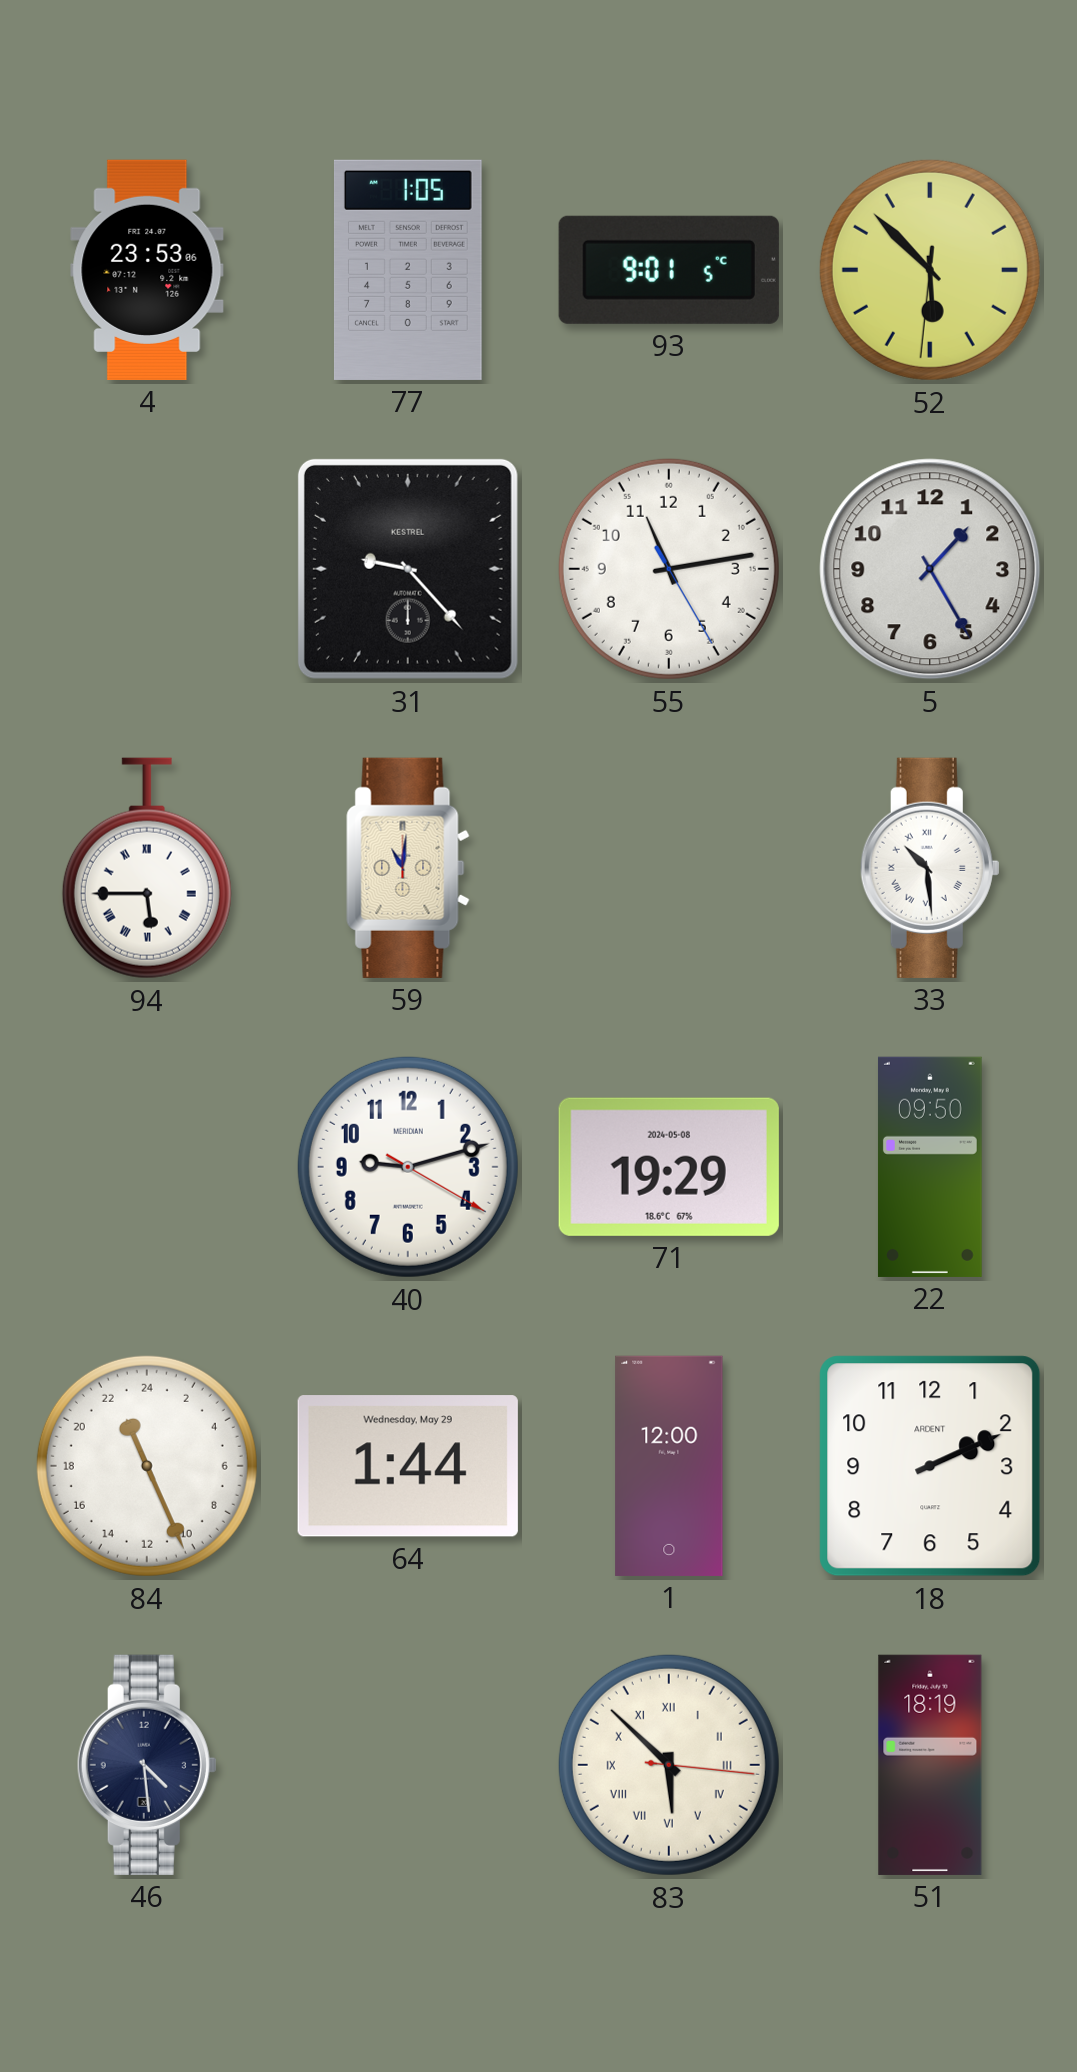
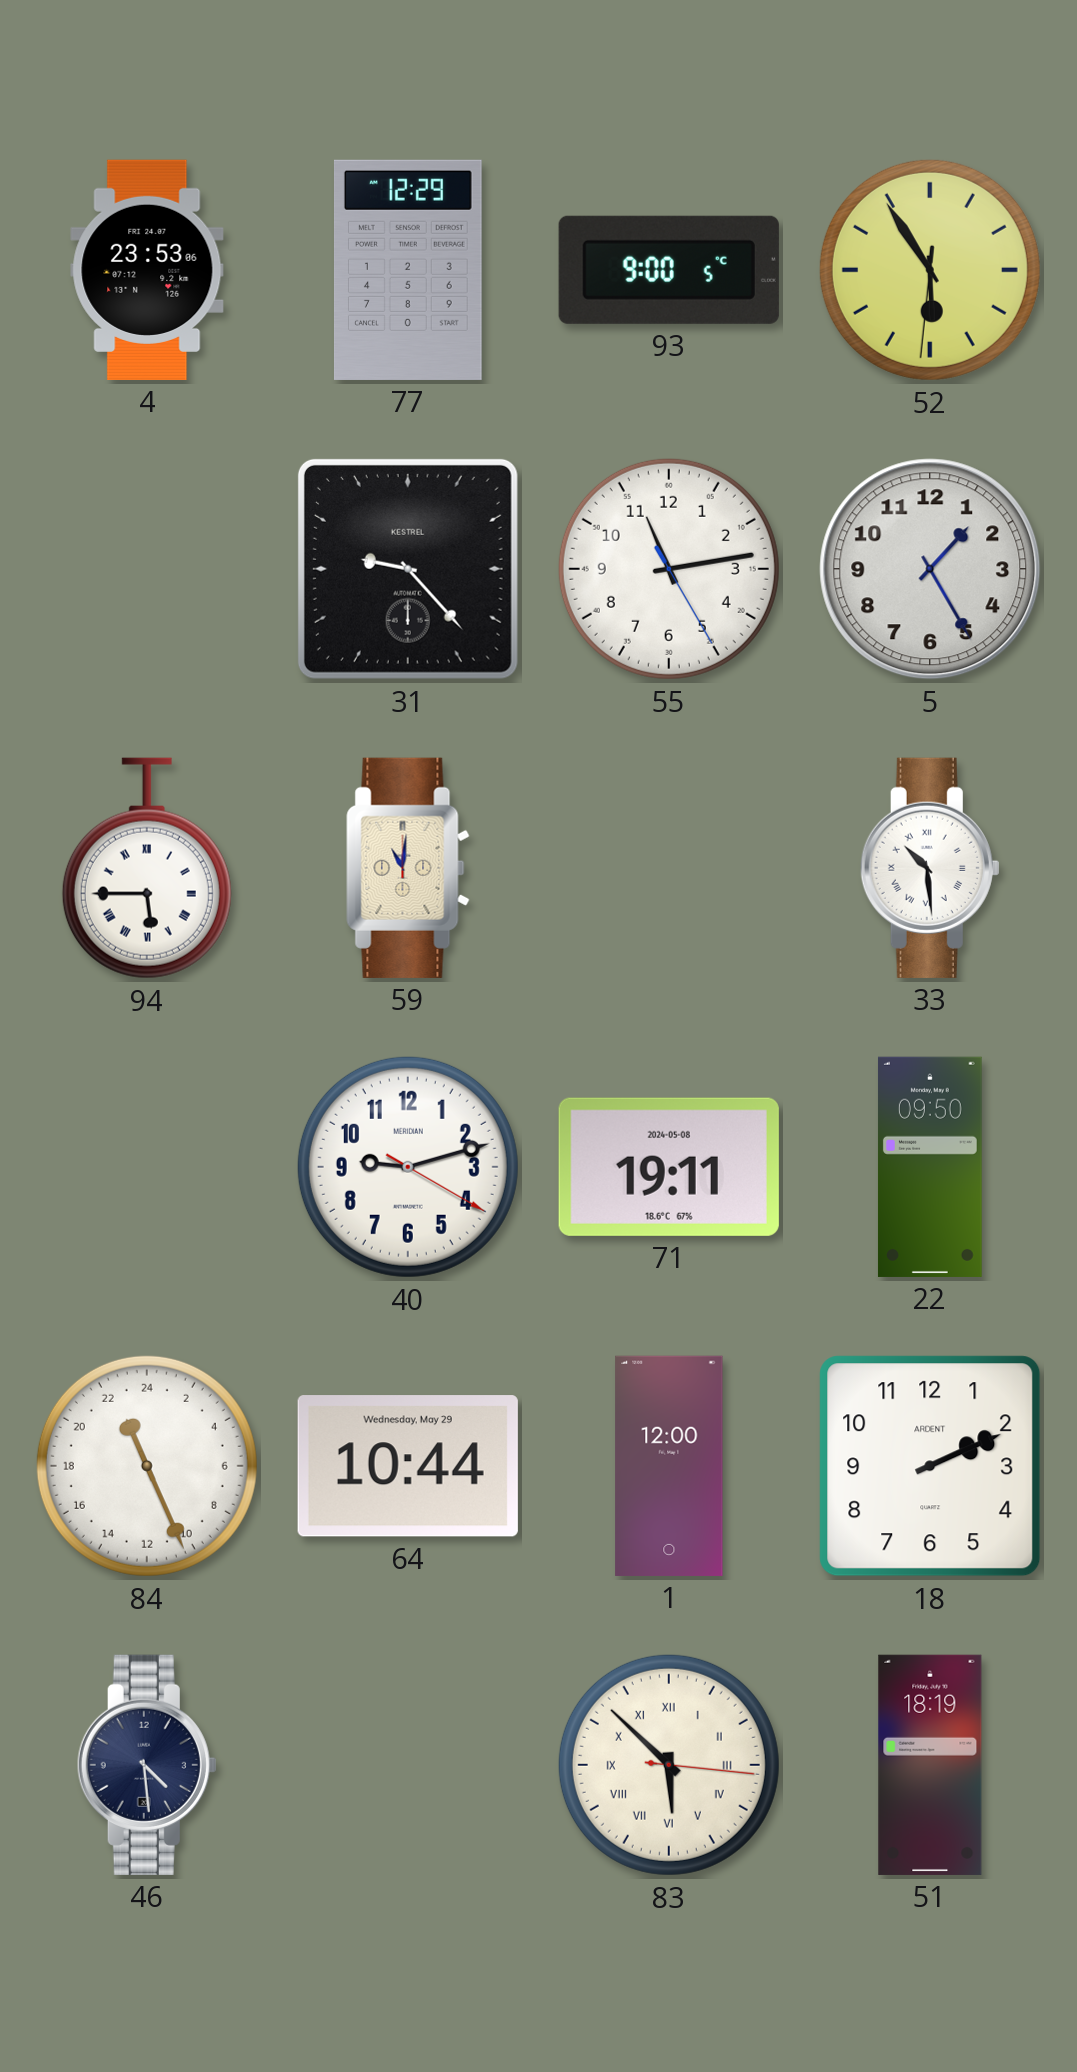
77: 1:05 -> 12:29
93: 9:01 -> 9:00
52: 5:52 -> 5:54
71: 19:29 -> 19:11
64: 1:44 -> 10:44
